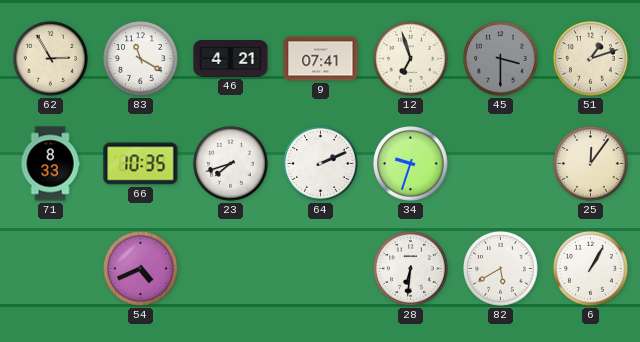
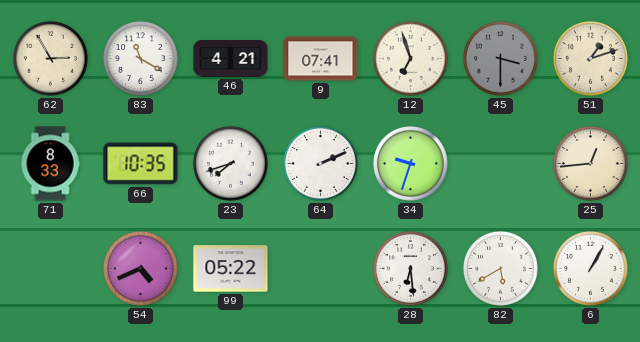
25: 12:06 -> 12:44
99: none -> 05:22
28: 6:31 -> 6:29
